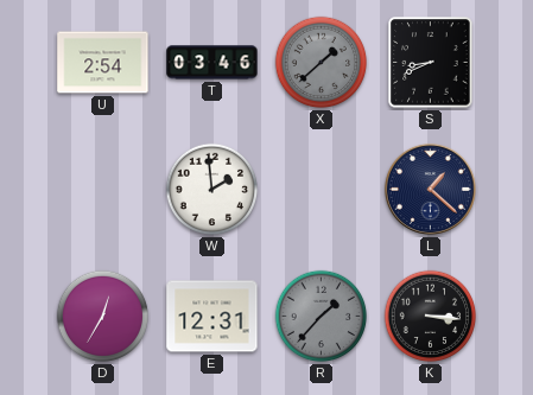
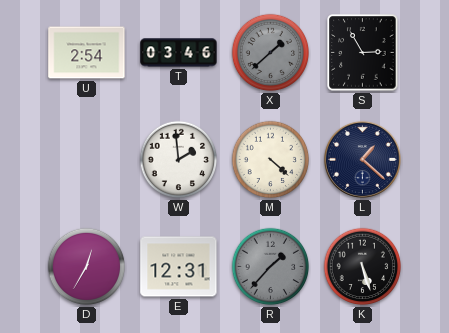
S: 8:41 -> 2:55
M: none -> 4:22
K: 3:16 -> 5:27
